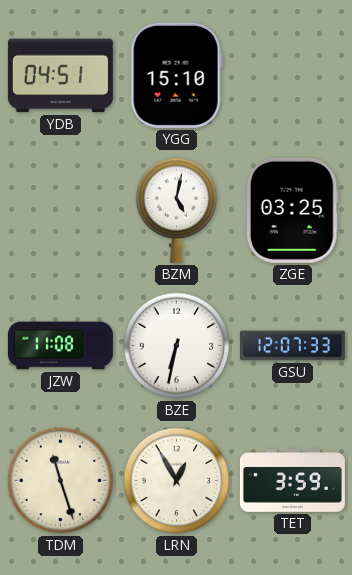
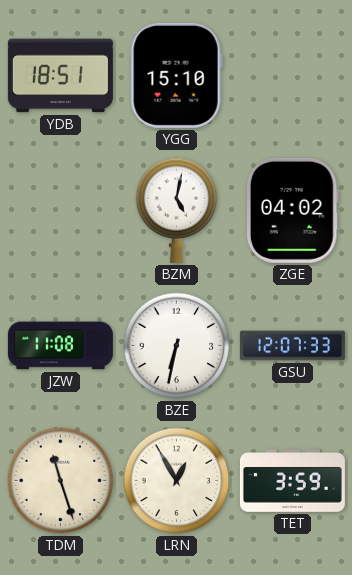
YDB: 04:51 -> 18:51
ZGE: 03:25 -> 04:02
